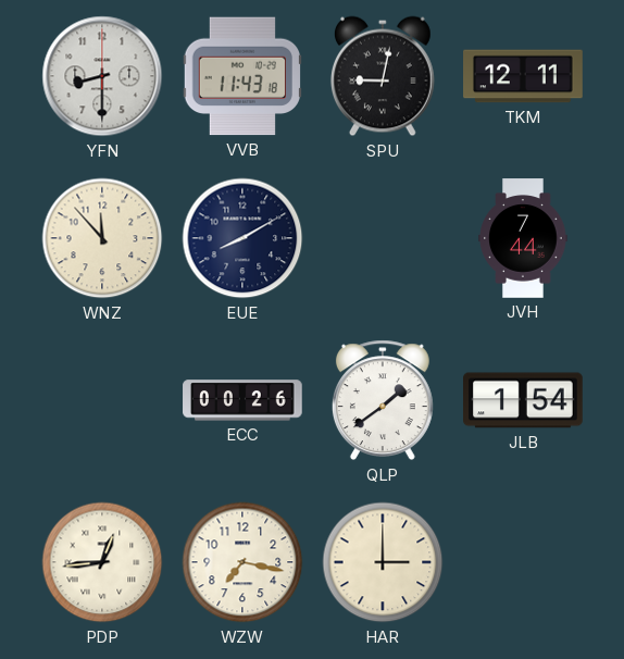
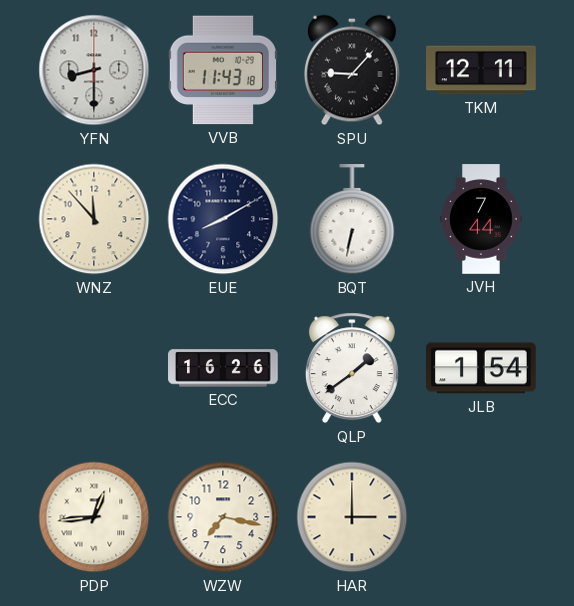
SPU: 9:02 -> 9:07
BQT: none -> 6:32
ECC: 00:26 -> 16:26
